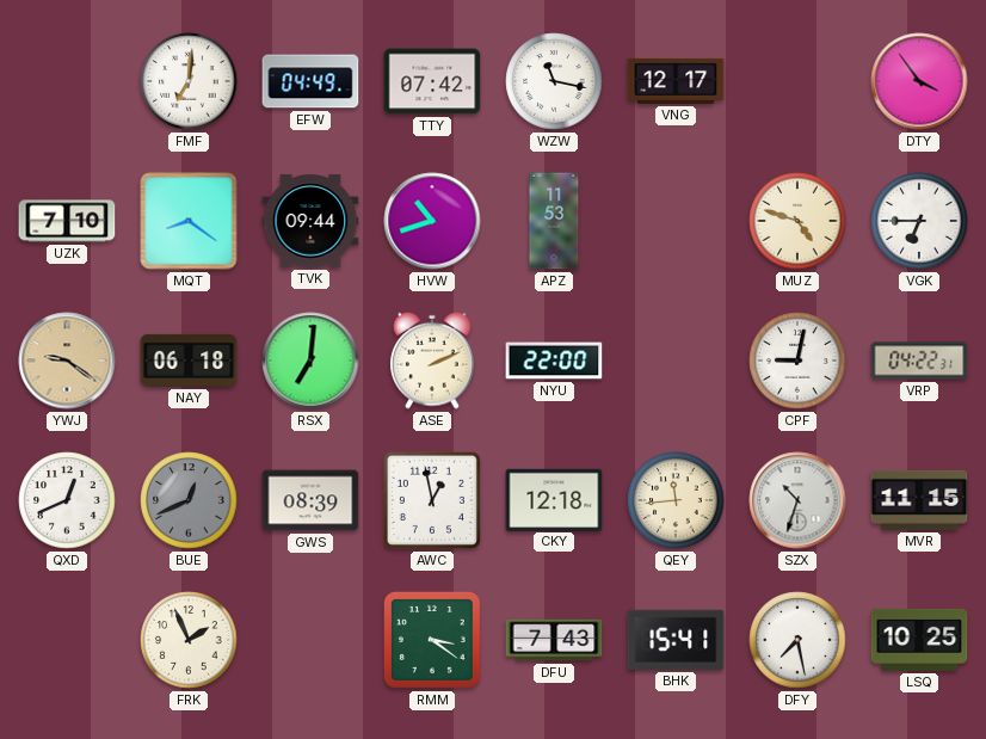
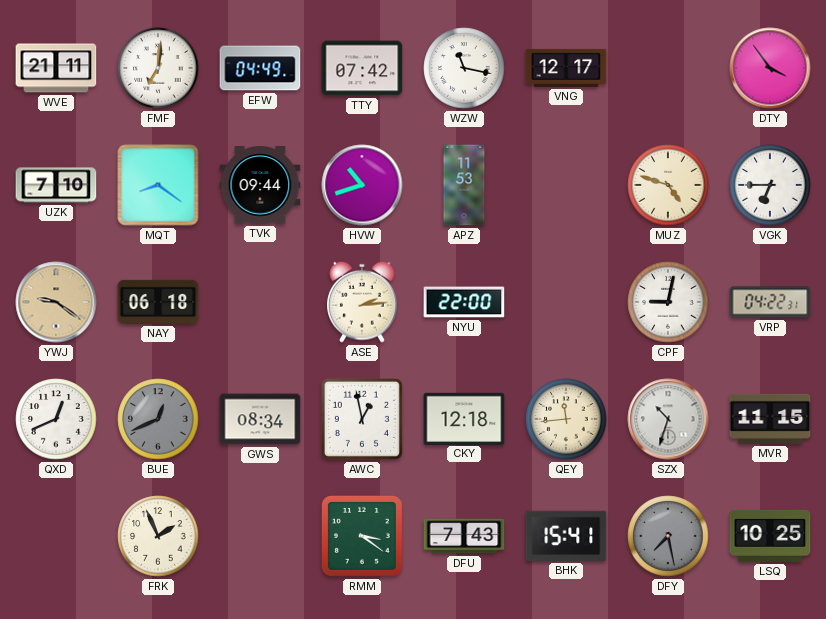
WVE: none -> 21:11
RSX: 7:01 -> none
ASE: 2:11 -> 2:14
GWS: 08:39 -> 08:34
DFY dial: white -> grey
